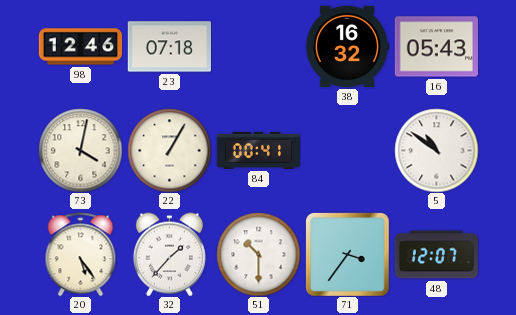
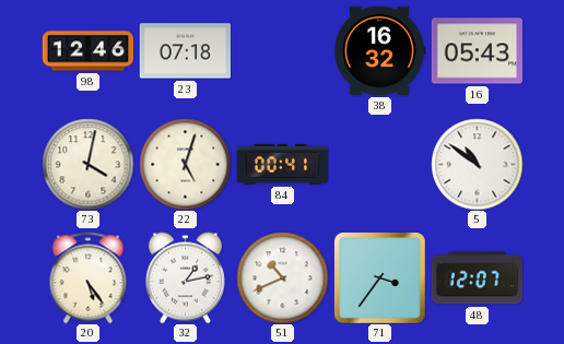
22: 1:05 -> 5:03
32: 1:37 -> 1:13
51: 10:30 -> 10:41
